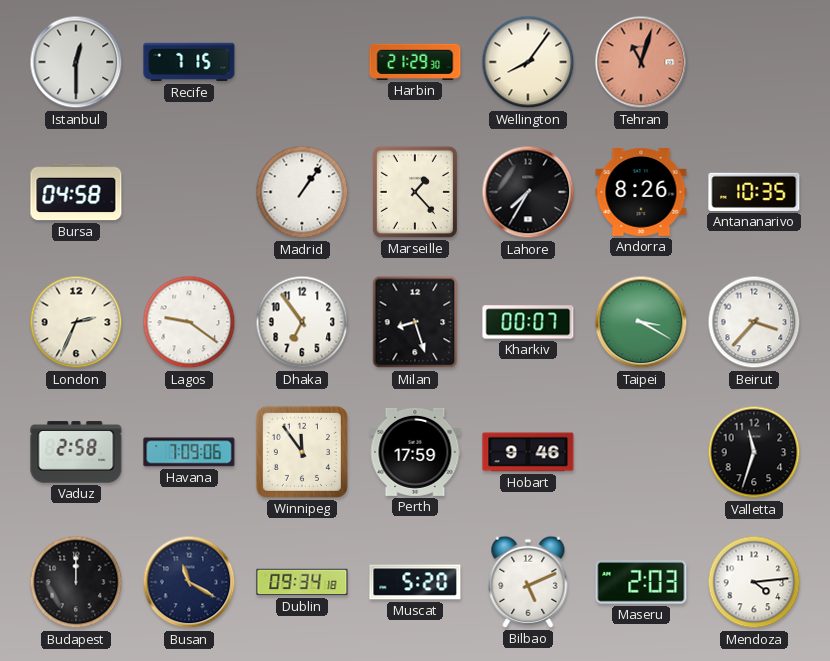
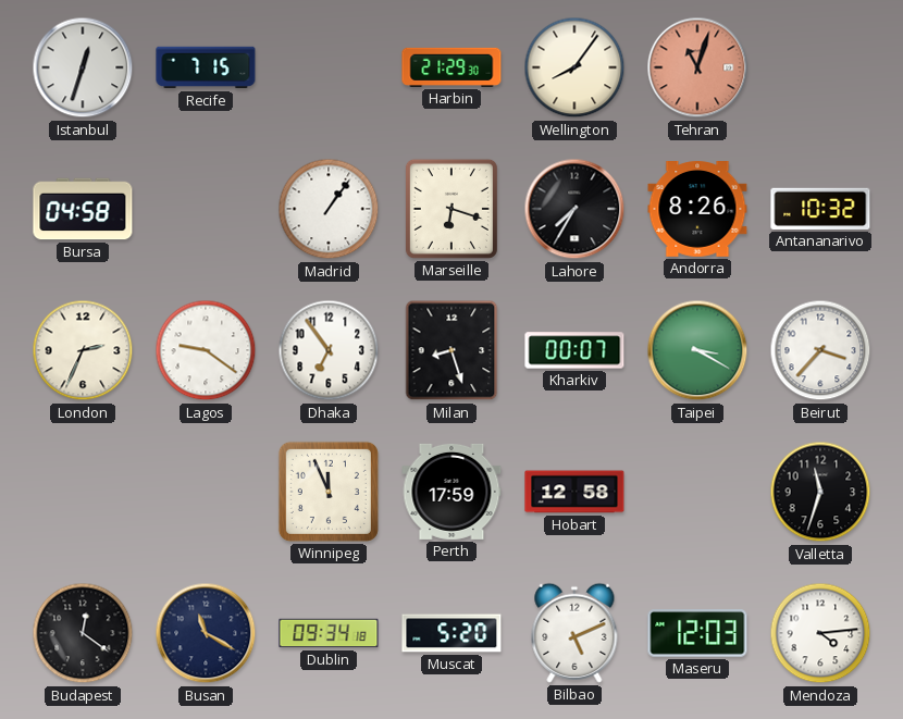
Istanbul: 12:30 -> 12:33
Marseille: 1:23 -> 6:18
Antananarivo: 10:35 -> 10:32
Vaduz: 2:58 -> none
Havana: 7:09 -> none
Winnipeg: 11:54 -> 11:56
Hobart: 9:46 -> 12:58
Budapest: 12:00 -> 12:21
Maseru: 2:03 -> 12:03
